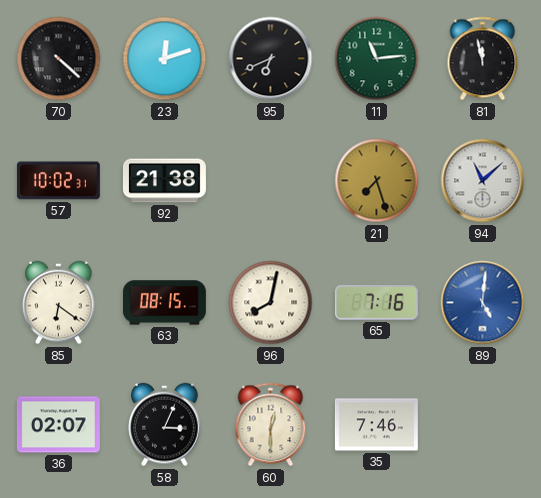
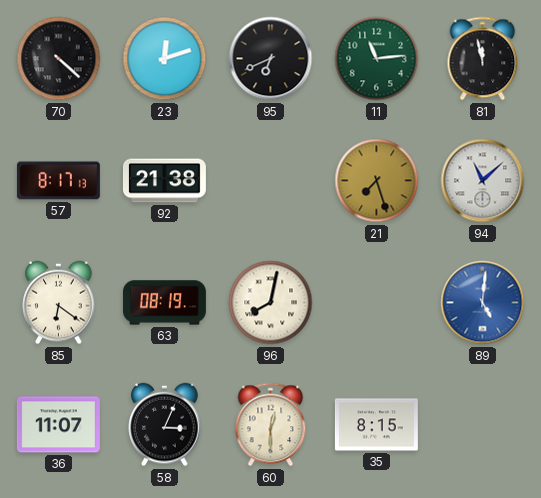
57: 10:02 -> 8:17
63: 08:15 -> 08:19
65: 7:16 -> none
36: 02:07 -> 11:07
35: 7:46 -> 8:15
